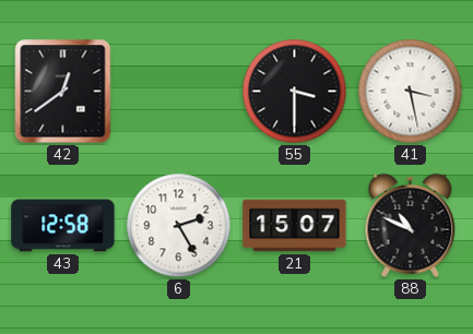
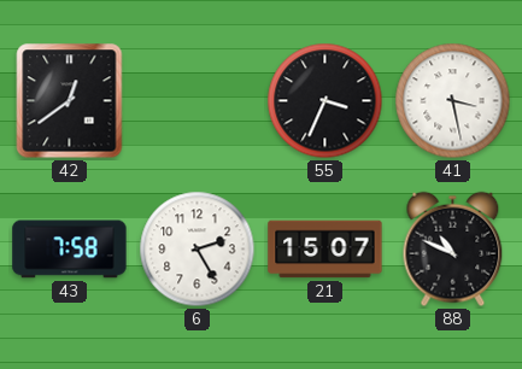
55: 3:30 -> 3:34
43: 12:58 -> 7:58
